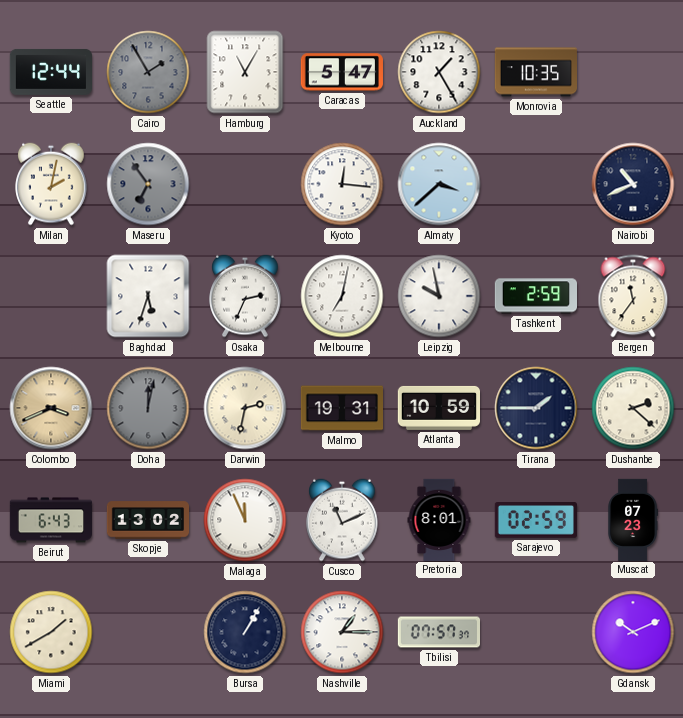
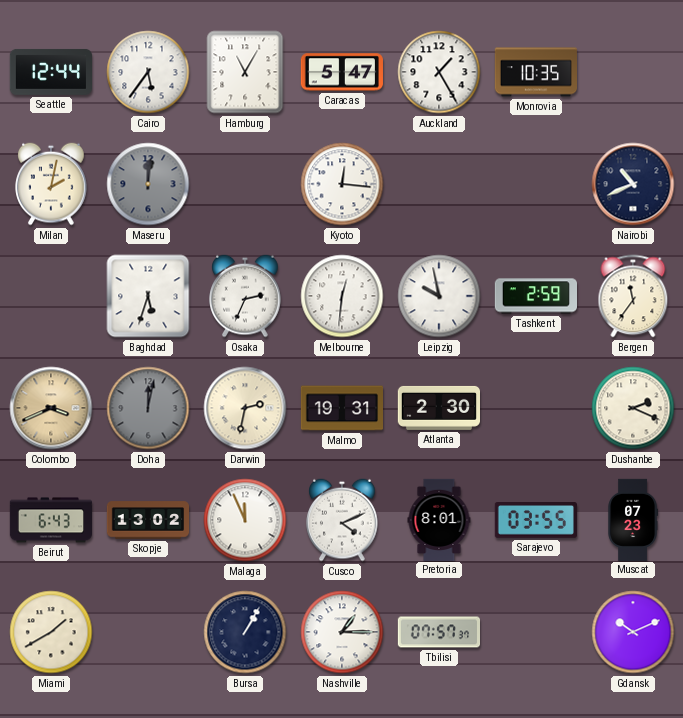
Cairo: 1:55 -> 5:36
Cairo dial: grey -> white
Maseru: 6:54 -> 12:01
Almaty: 3:38 -> none
Melbourne: 7:02 -> 12:31
Atlanta: 10:59 -> 2:30
Tirana: 1:45 -> none
Dushanbe: 2:22 -> 2:19
Cusco: 11:11 -> 4:11
Sarajevo: 02:59 -> 03:55
